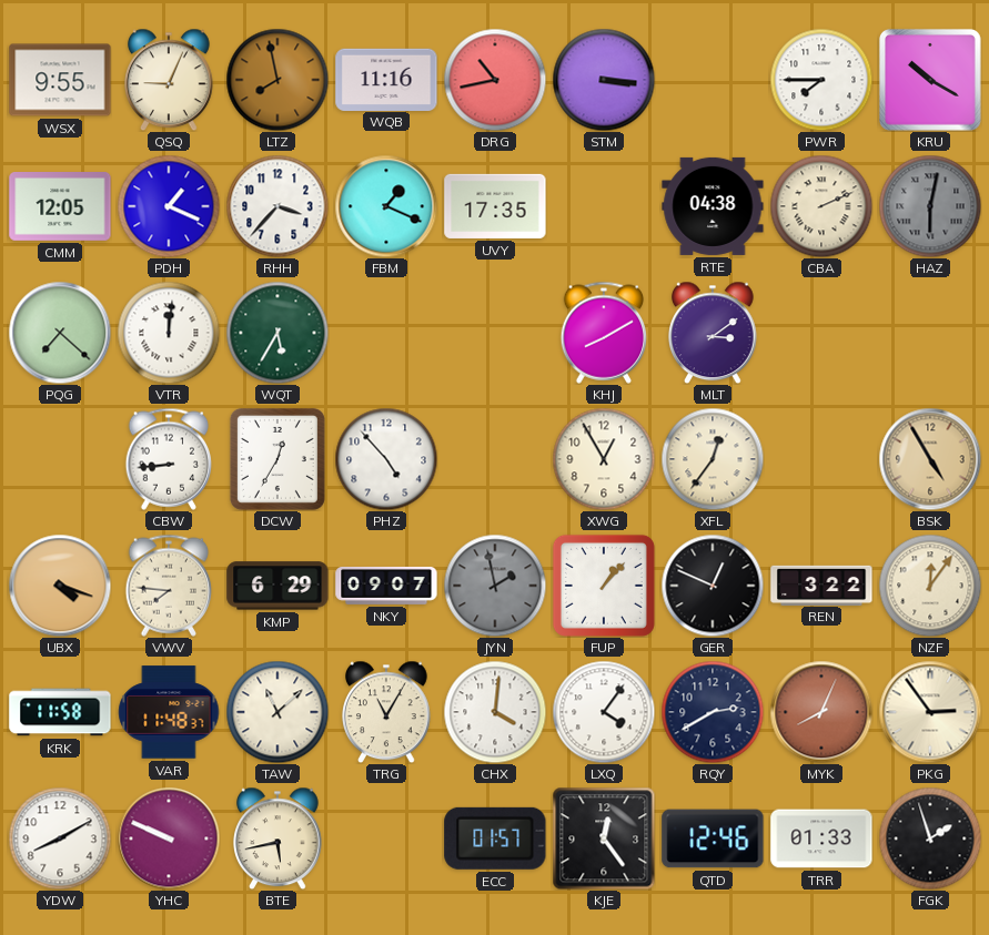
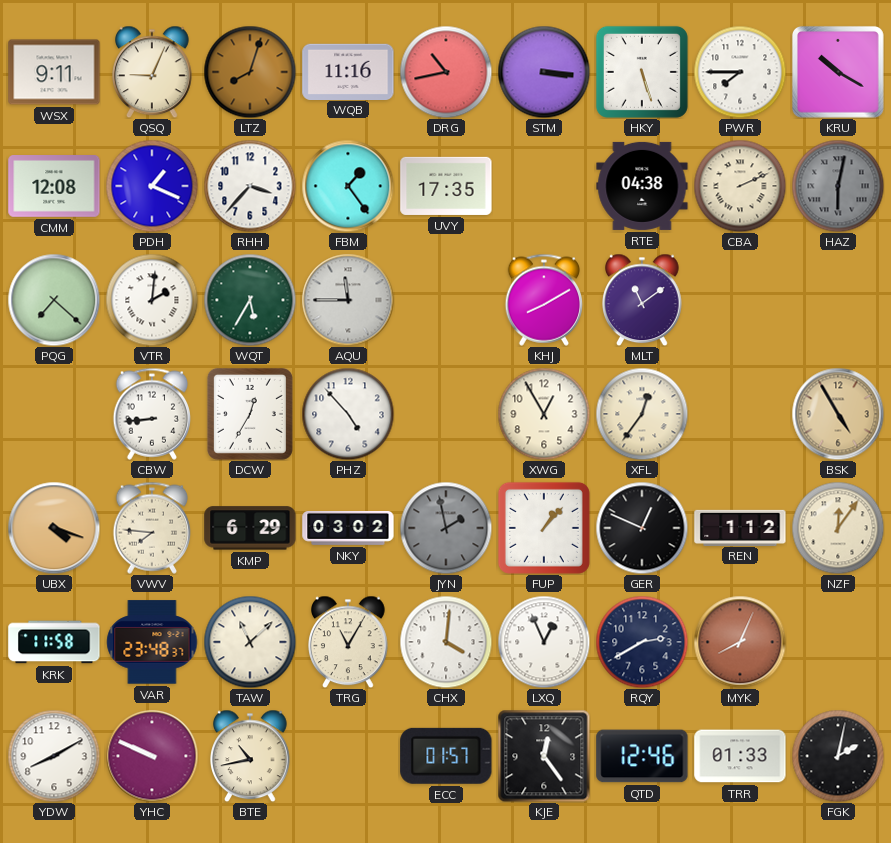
WSX: 9:55 -> 9:11
LTZ: 7:58 -> 8:03
HKY: none -> 5:27
CMM: 12:05 -> 12:08
FBM: 1:19 -> 1:24
VTR: 12:01 -> 2:01
AQU: none -> 11:45
MLT: 3:09 -> 11:09
NKY: 09:07 -> 03:02
REN: 3:22 -> 1:12
VAR: 11:48 -> 23:48
LXQ: 4:06 -> 12:56
PKG: 2:54 -> none
BTE: 5:43 -> 10:43
FGK: 1:57 -> 2:02
